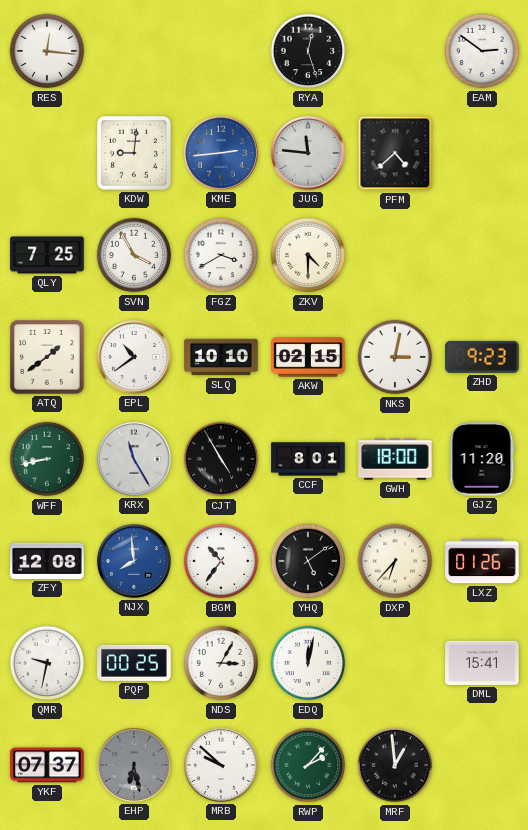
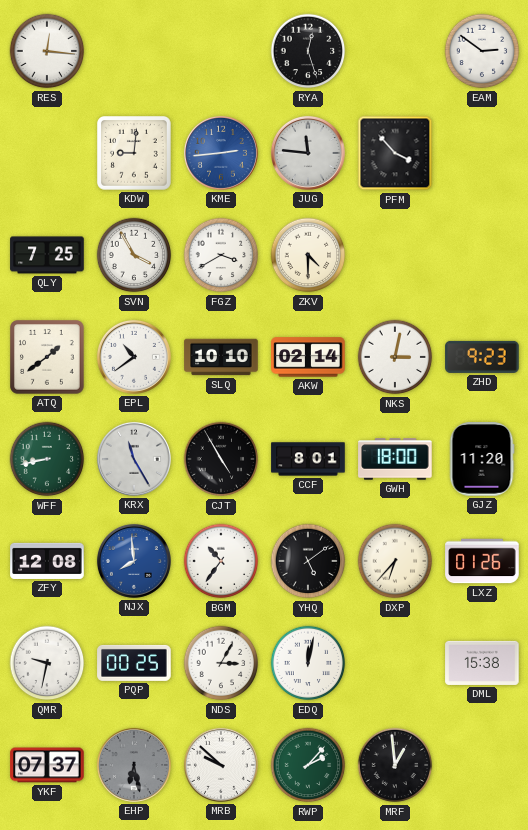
PFM: 4:38 -> 3:53
AKW: 02:15 -> 02:14
DML: 15:41 -> 15:38
